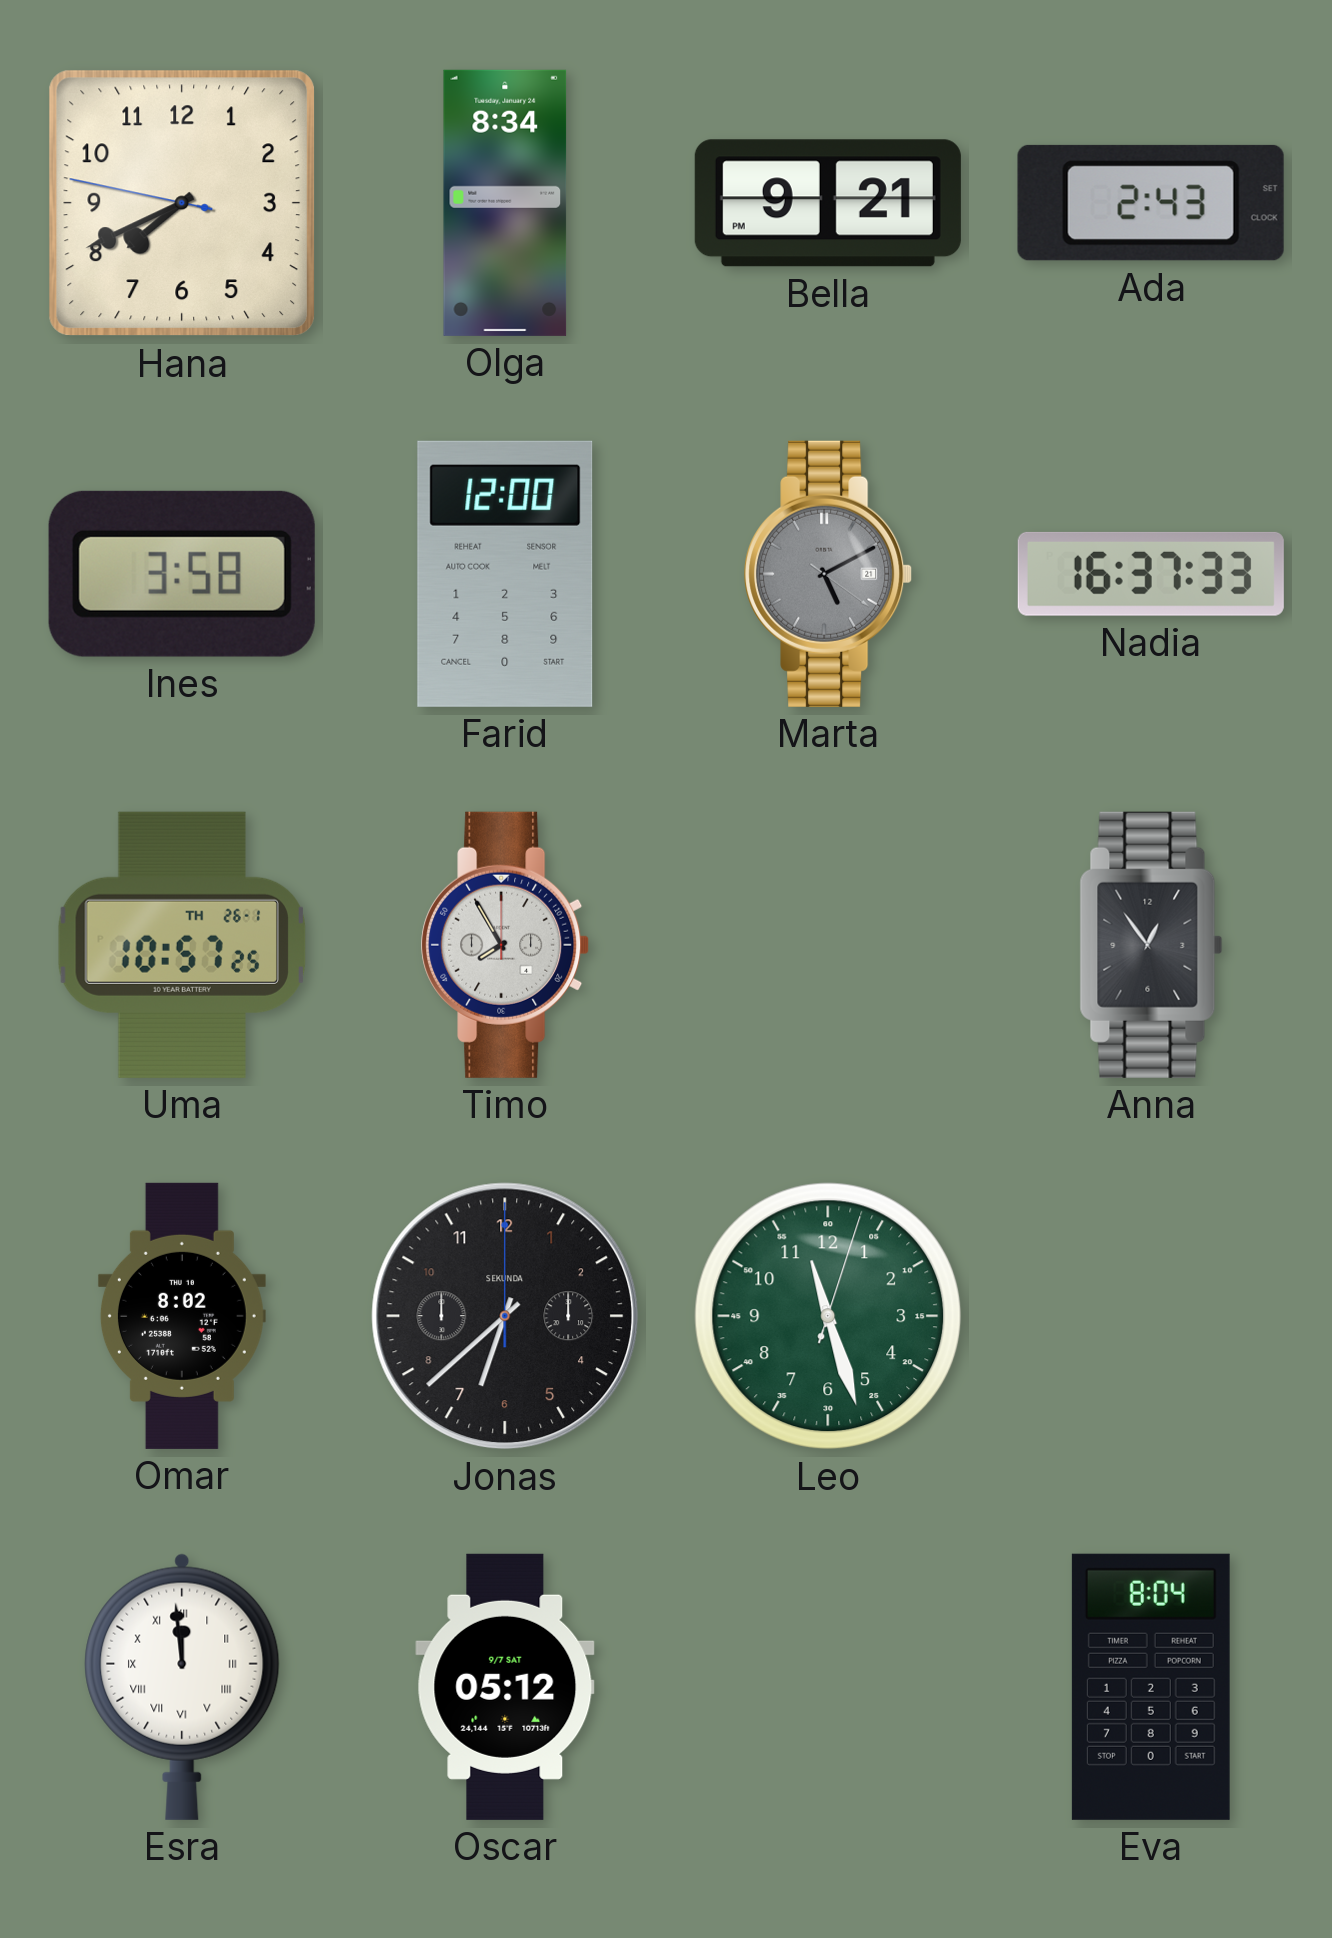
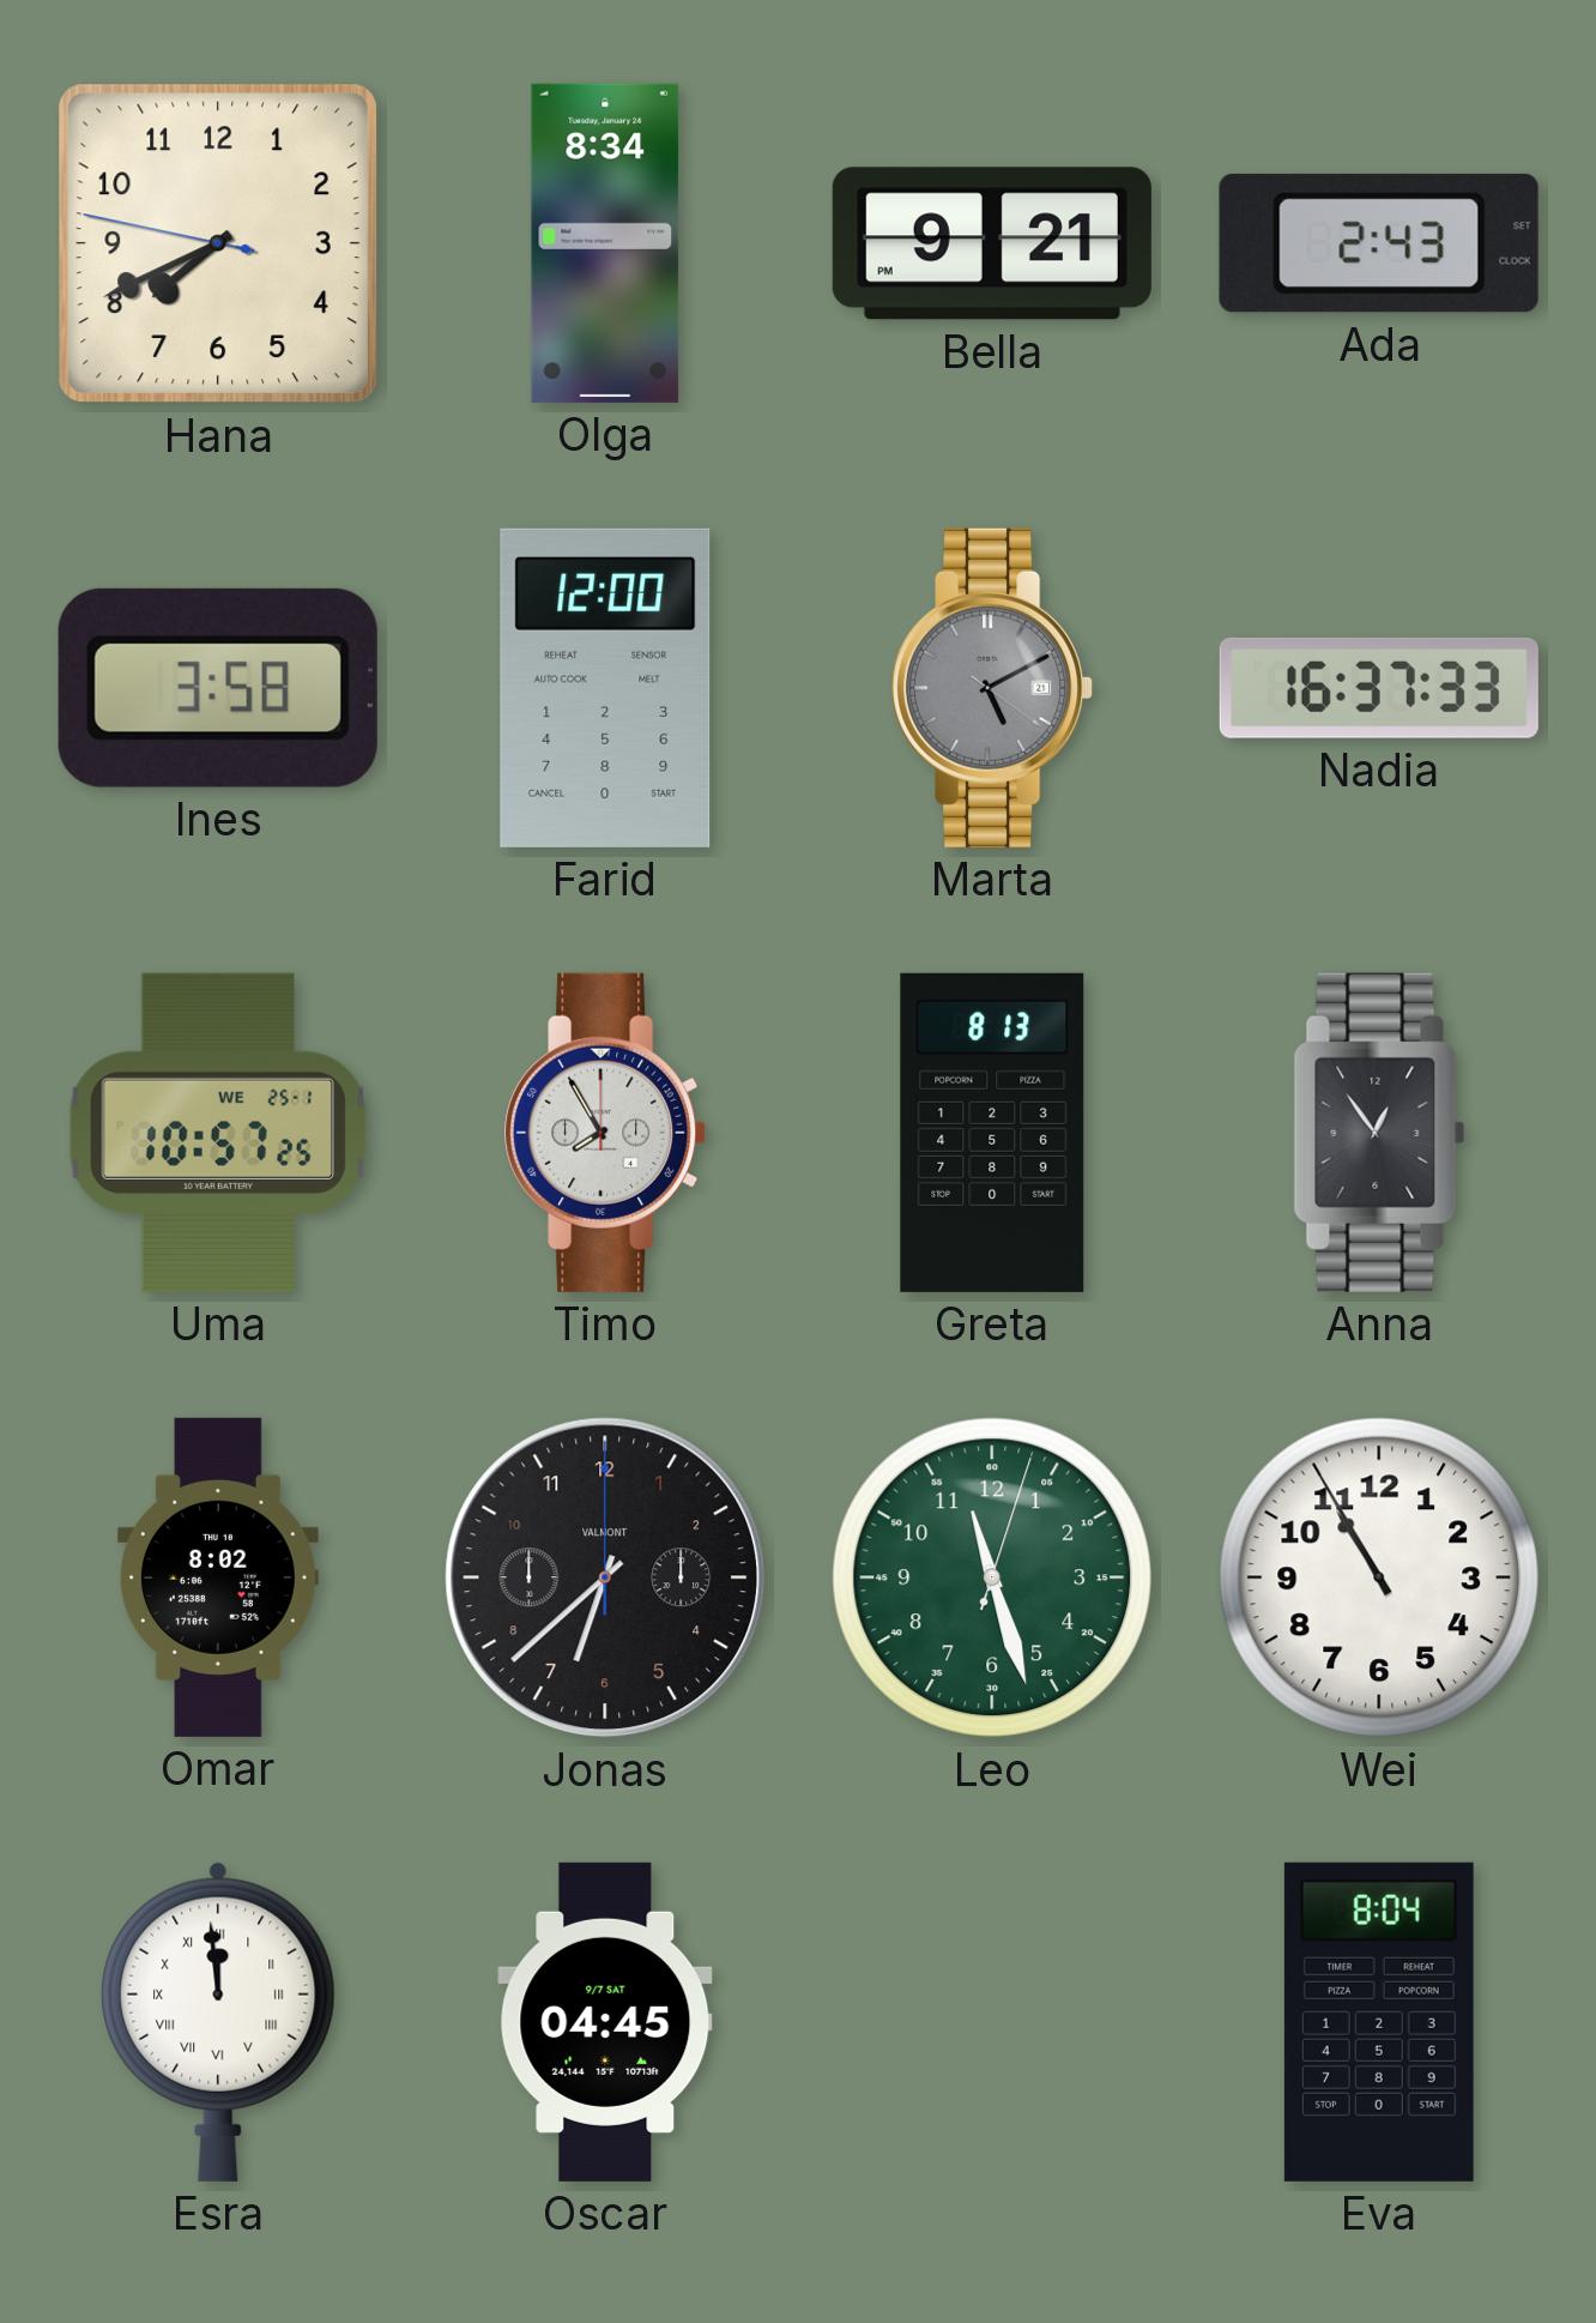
Uma date: TH 26-1 -> WE 25-1
Greta: none -> 8:13
Jonas brand: SEKUNDA -> VALMONT
Wei: none -> 10:55
Oscar: 05:12 -> 04:45
